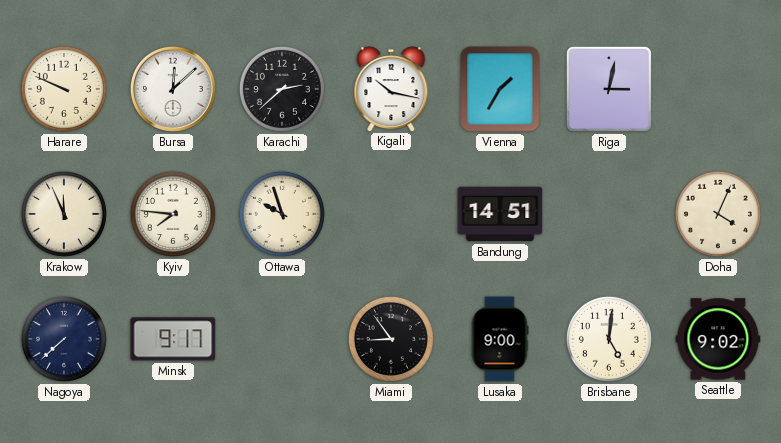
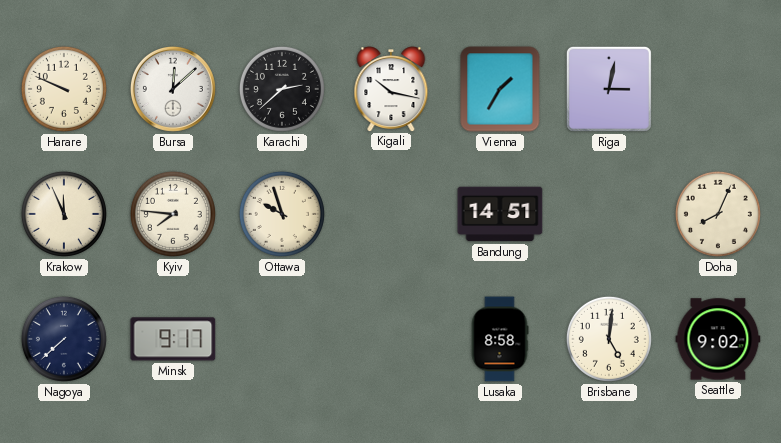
Doha: 4:04 -> 8:04
Miami: 8:54 -> none
Lusaka: 9:00 -> 8:58
